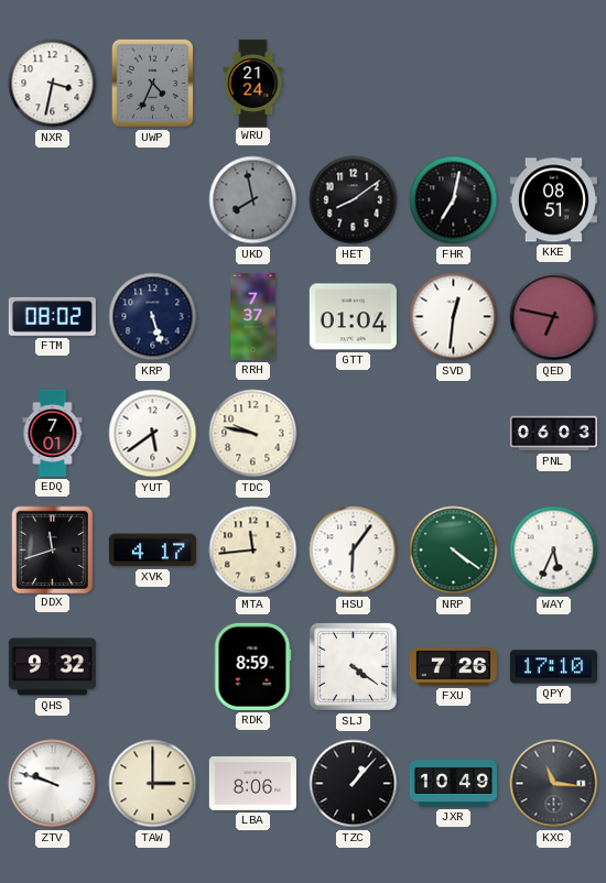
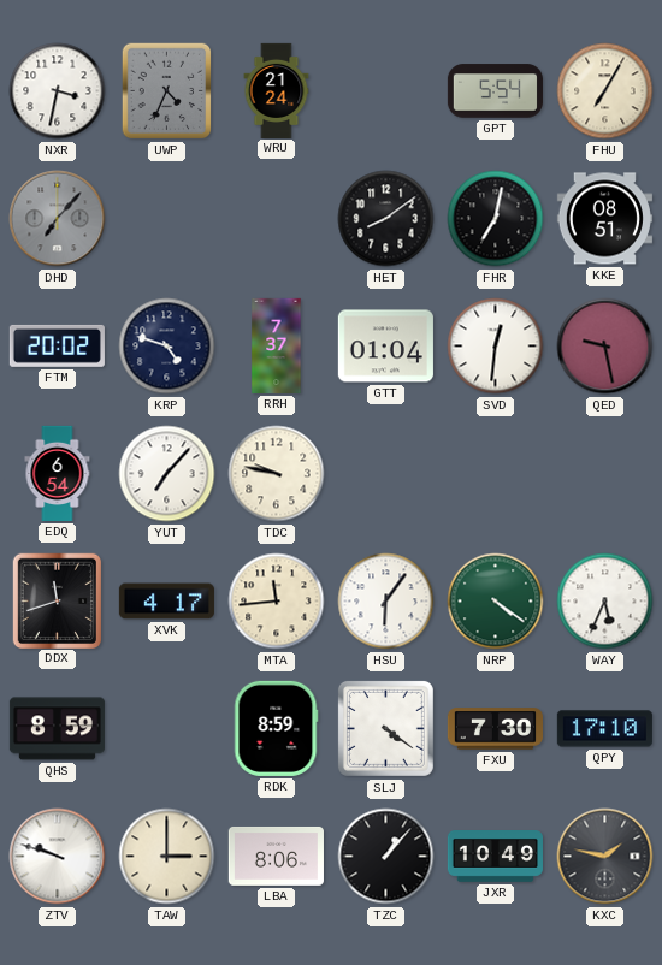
GPT: none -> 5:54
FHU: none -> 7:05
DHD: none -> 7:07
UKD: 7:58 -> none
FTM: 08:02 -> 20:02
KRP: 5:27 -> 4:48
QED: 6:47 -> 9:28
EDQ: 7:01 -> 6:54
YUT: 5:39 -> 7:07
PNL: 06:03 -> none
QHS: 9:32 -> 8:59
FXU: 7:26 -> 7:30
KXC: 11:16 -> 1:47
